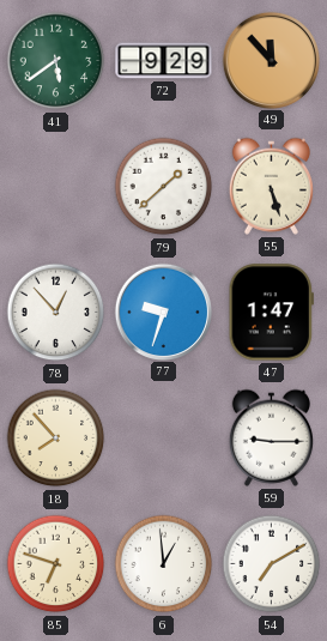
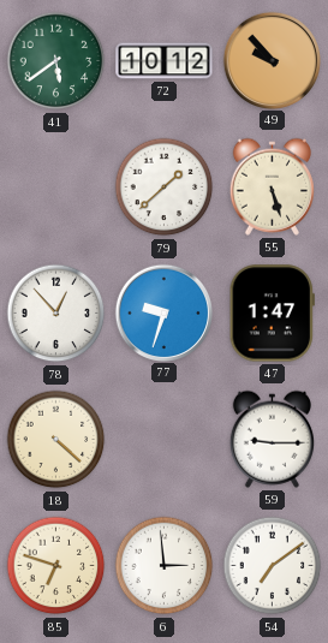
72: 9:29 -> 10:12
49: 11:53 -> 9:53
18: 7:53 -> 4:22
6: 12:59 -> 2:59
54: 7:10 -> 7:09
